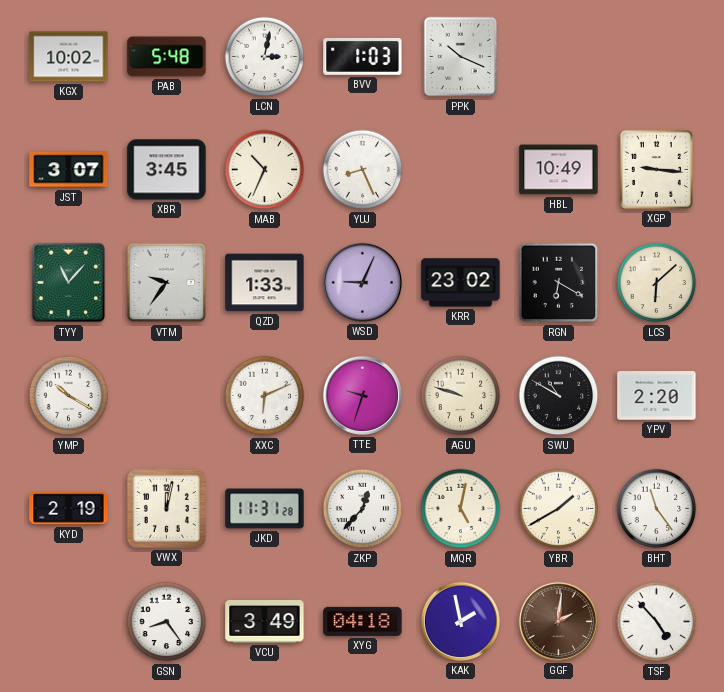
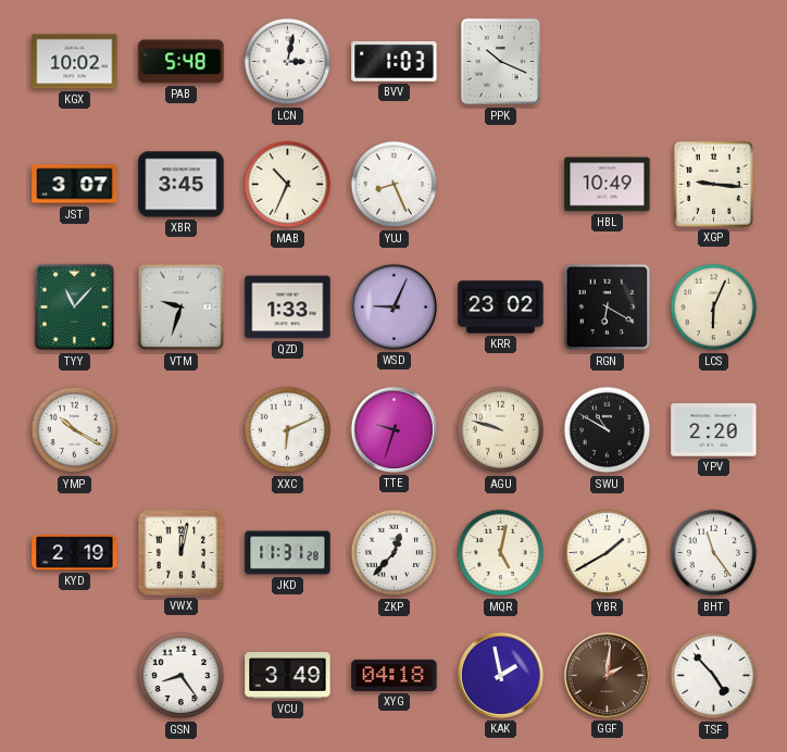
VTM: 9:36 -> 9:33
LCS: 6:08 -> 6:04
